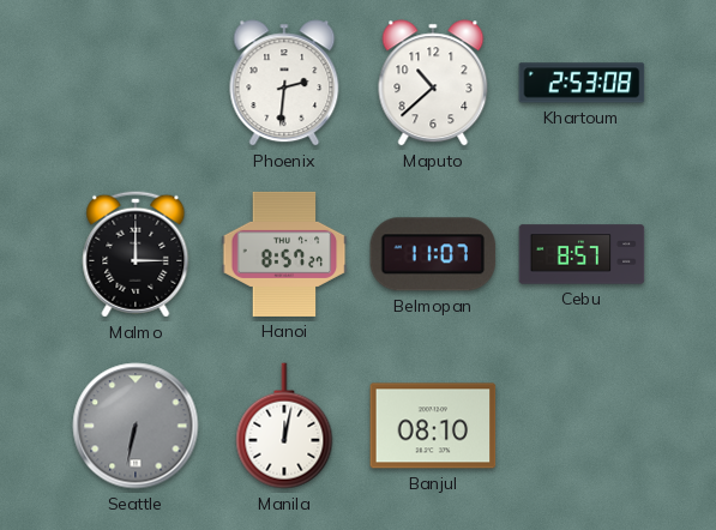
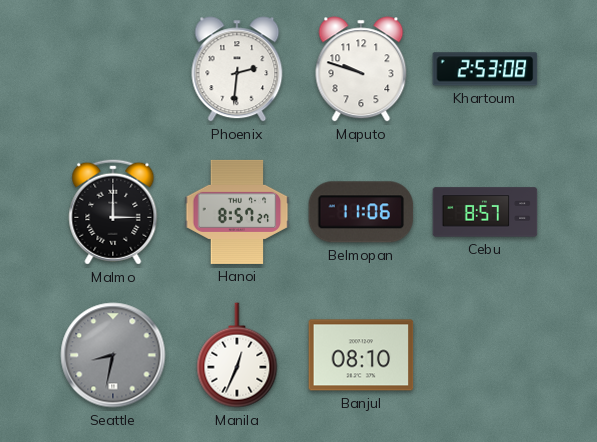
Maputo: 10:38 -> 9:48
Belmopan: 11:07 -> 11:06
Seattle: 6:32 -> 8:32
Manila: 12:02 -> 12:34
